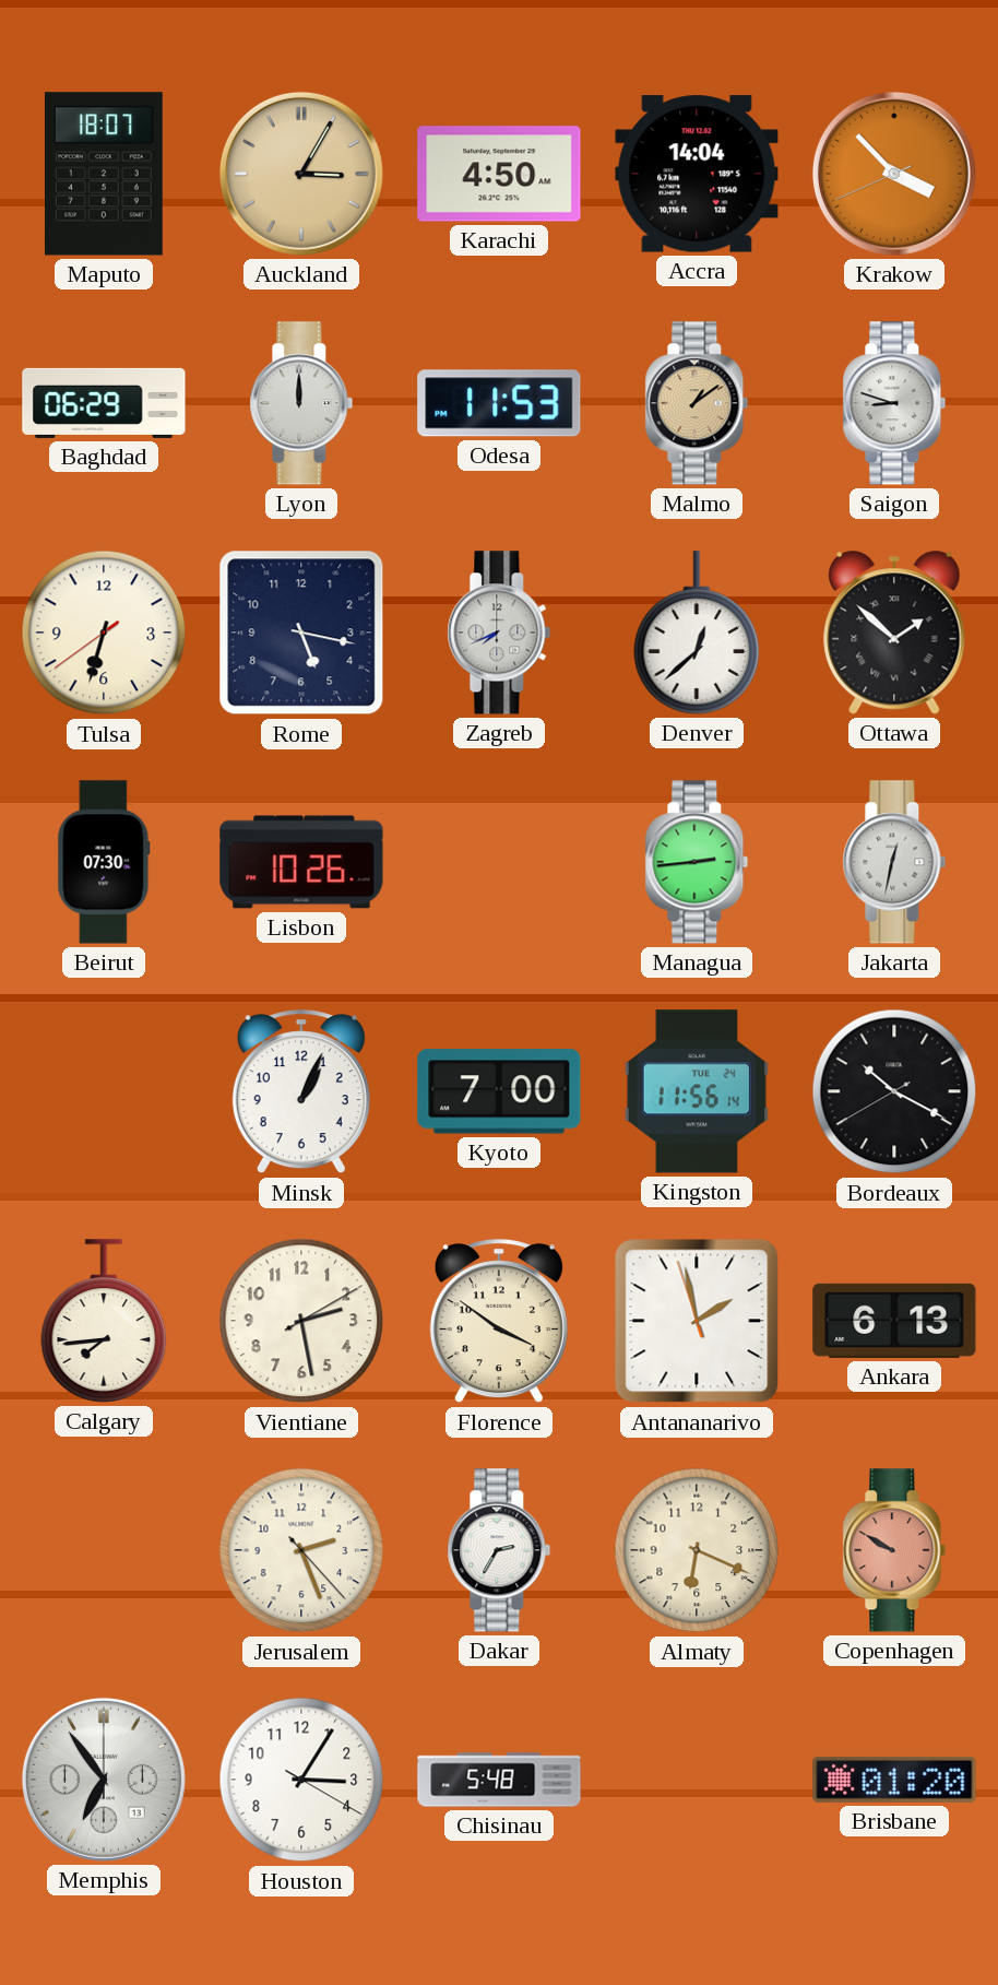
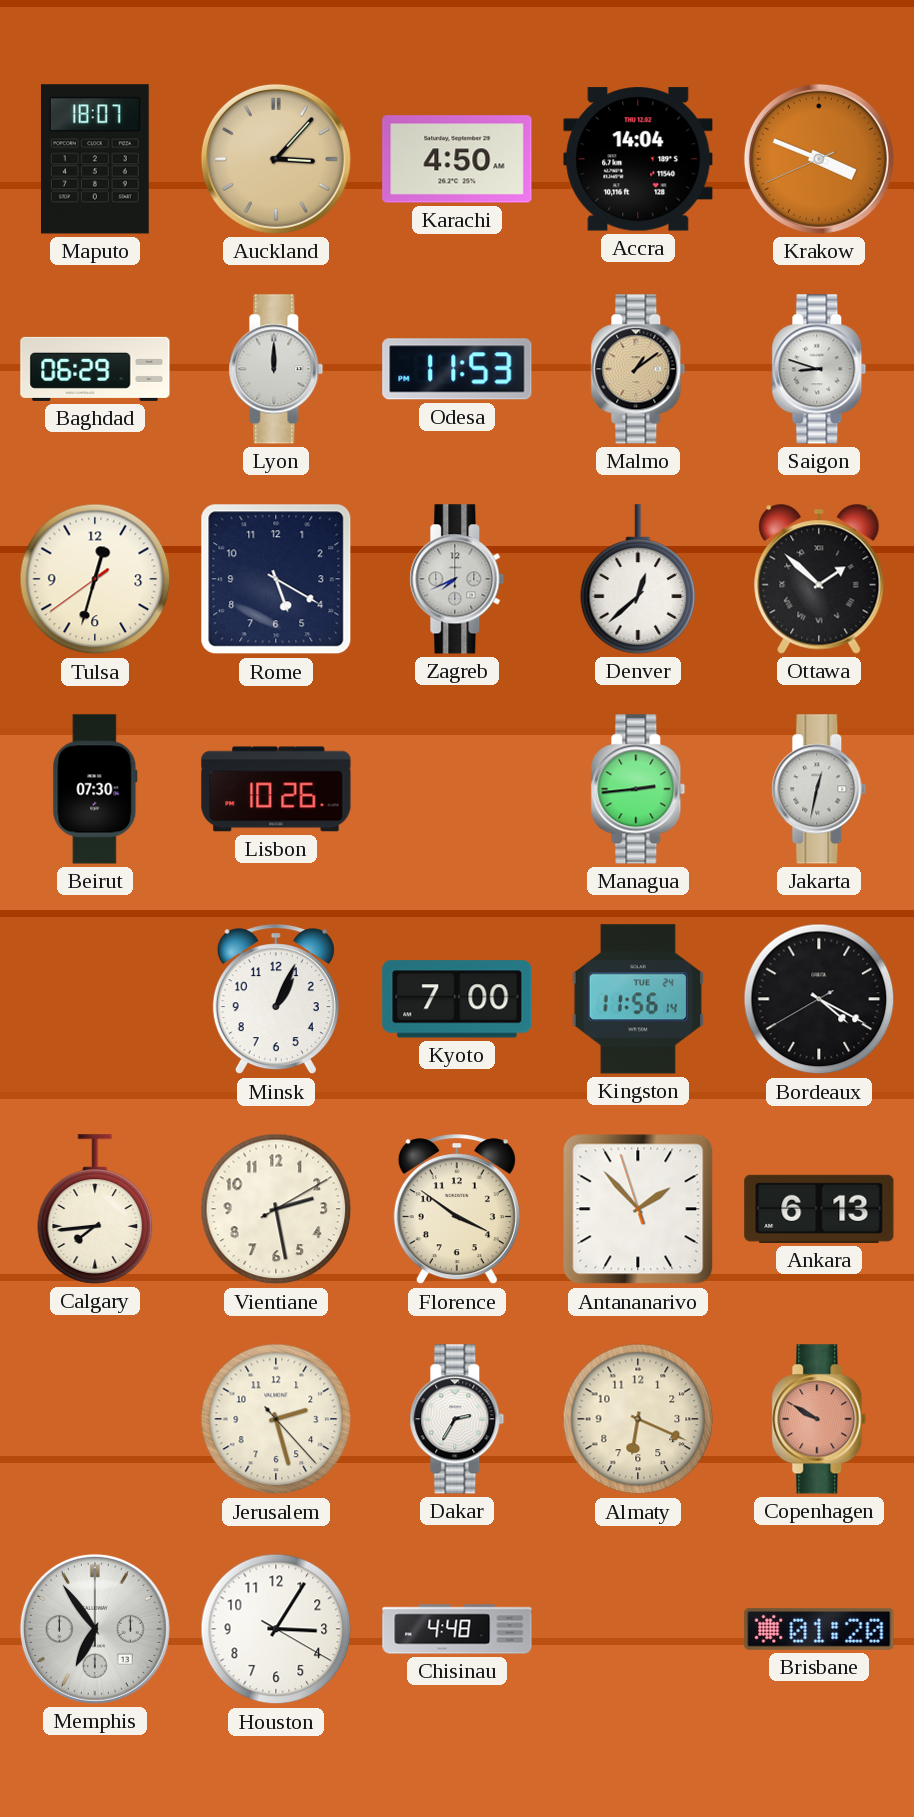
Auckland: 3:05 -> 3:07
Krakow: 3:52 -> 3:48
Tulsa: 6:32 -> 12:32
Rome: 5:17 -> 5:20
Bordeaux: 10:19 -> 4:19
Antananarivo: 1:57 -> 1:52
Jerusalem: 2:26 -> 2:27
Chisinau: 5:48 -> 4:48
